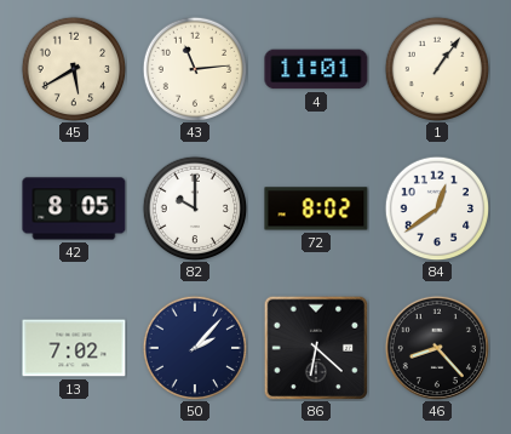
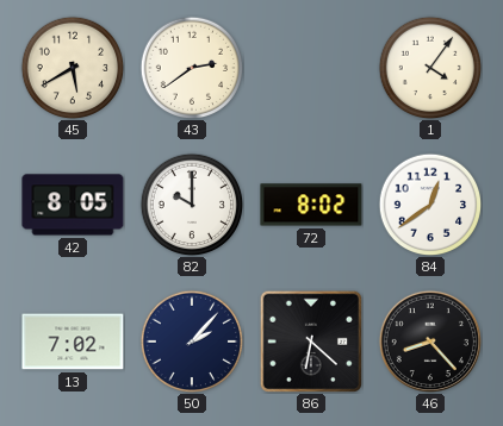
43: 11:14 -> 2:39
4: 11:01 -> none
1: 1:06 -> 4:06
